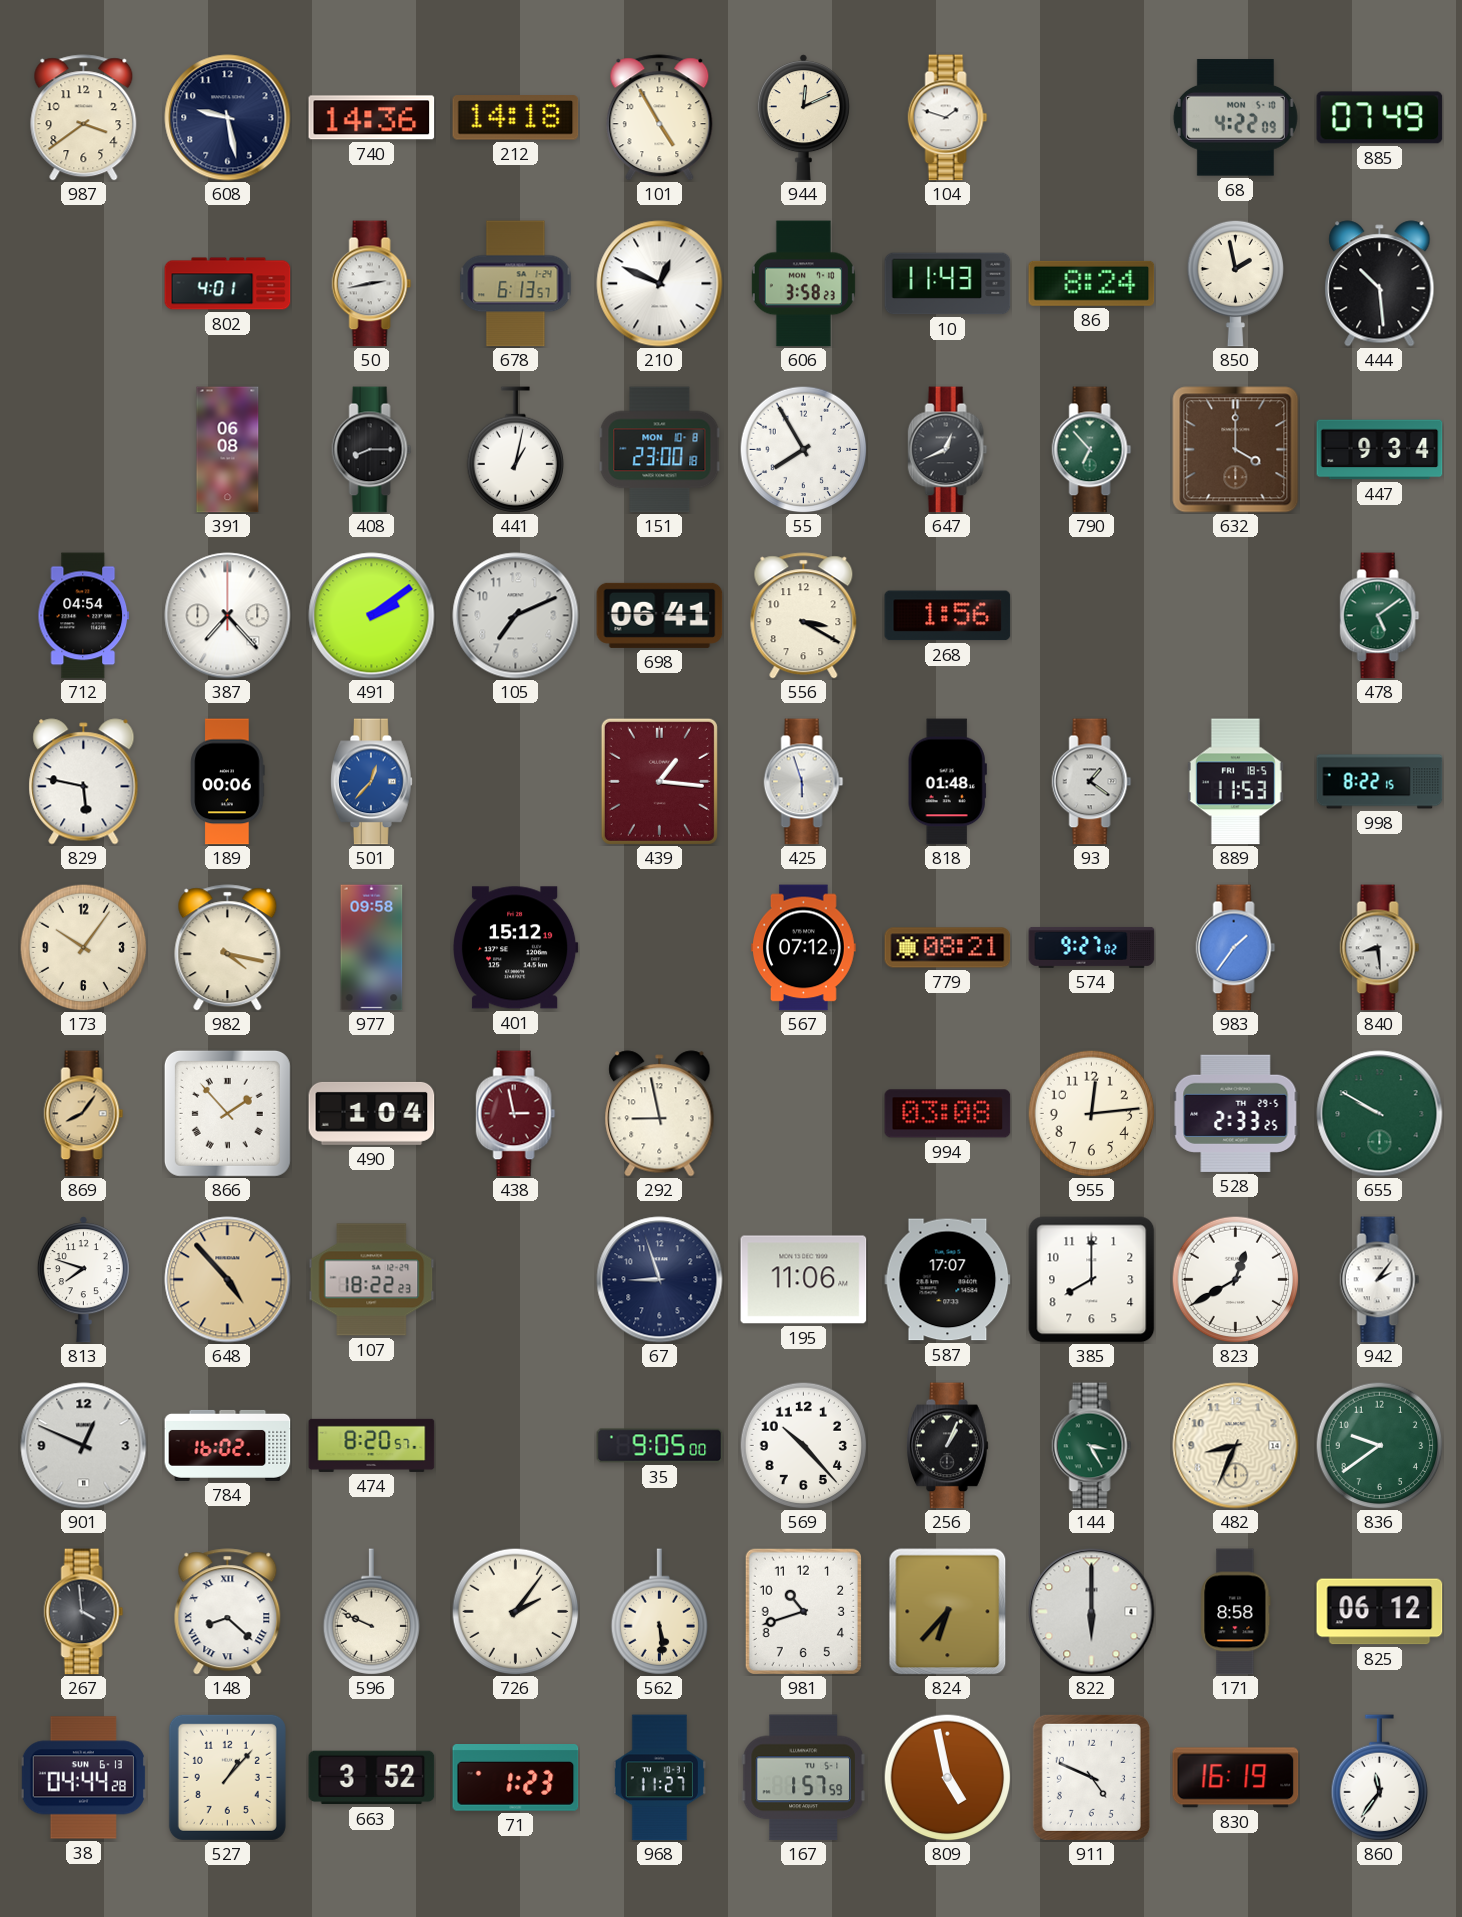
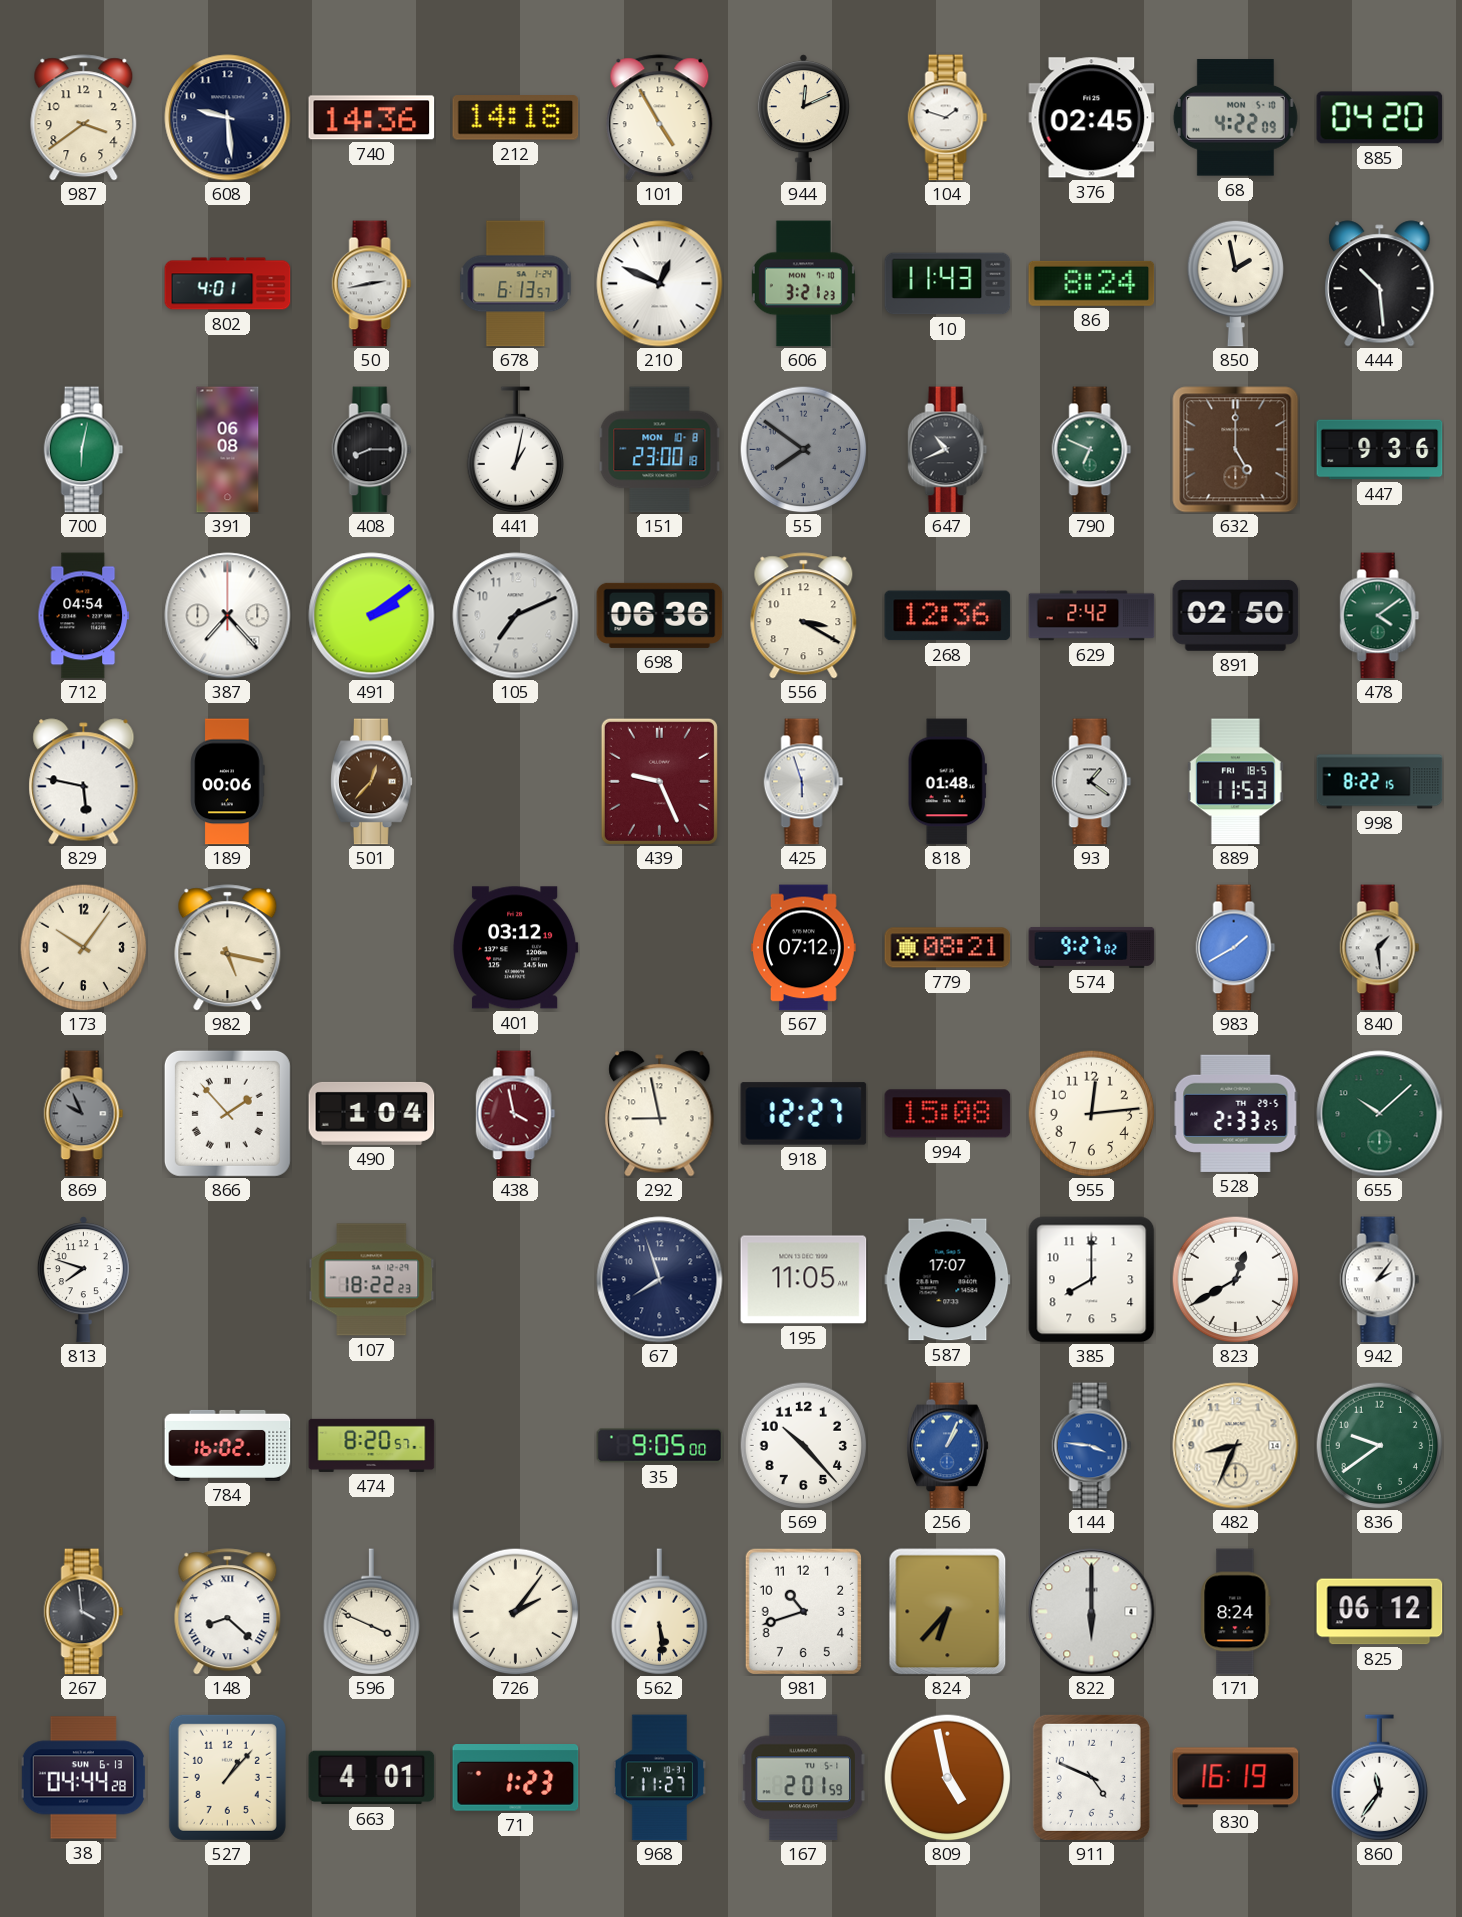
608: 9:28 -> 9:29
376: none -> 02:45
885: 07:49 -> 04:20
606: 3:58 -> 3:21
700: none -> 6:02
55: 7:55 -> 7:51
55 dial: white -> grey
647: 12:41 -> 10:41
790: 6:53 -> 6:49
632: 4:00 -> 5:00
447: 9:34 -> 9:36
698: 06:41 -> 06:36
268: 1:56 -> 12:36
629: none -> 2:42
891: none -> 02:50
478: 5:09 -> 4:09
501 dial: blue -> brown
439: 1:16 -> 9:26
982: 4:17 -> 5:17
977: 09:58 -> none
401: 15:12 -> 03:12
983: 1:36 -> 1:40
840: 8:29 -> 1:29
869: 8:06 -> 9:56
869 dial: champagne -> grey
438: 2:58 -> 3:58
918: none -> 12:27
994: 03:08 -> 15:08
655: 9:50 -> 10:08
648: 4:53 -> none
67: 8:57 -> 7:57
195: 11:06 -> 11:05
901: 12:49 -> none
256 dial: black -> blue
144: 3:25 -> 3:46
144 dial: green -> blue
596: 9:49 -> 3:49
171: 8:58 -> 8:24
663: 3:52 -> 4:01
167: 1:57 -> 2:01
